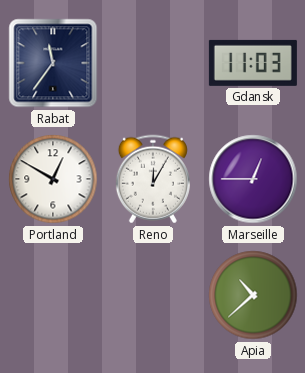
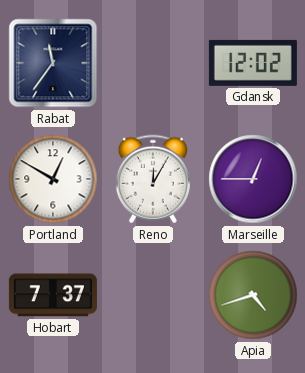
Gdansk: 11:03 -> 12:02
Hobart: none -> 7:37
Apia: 10:38 -> 4:42
